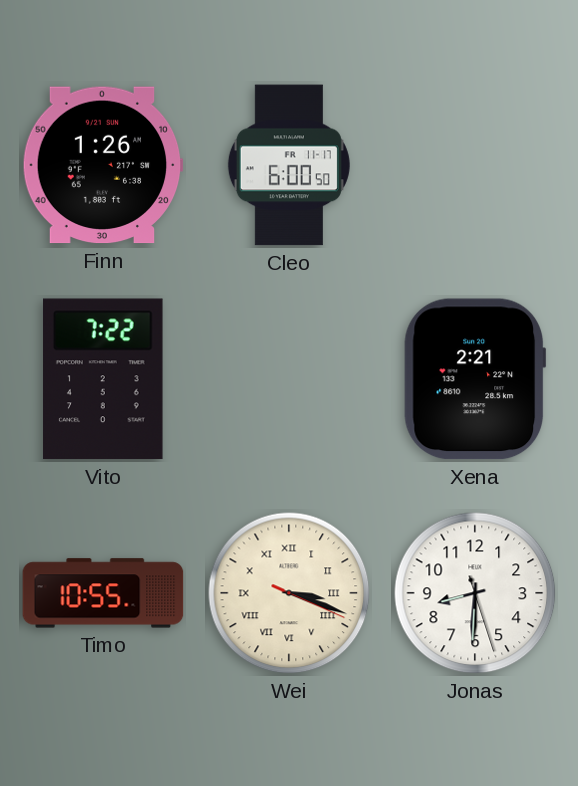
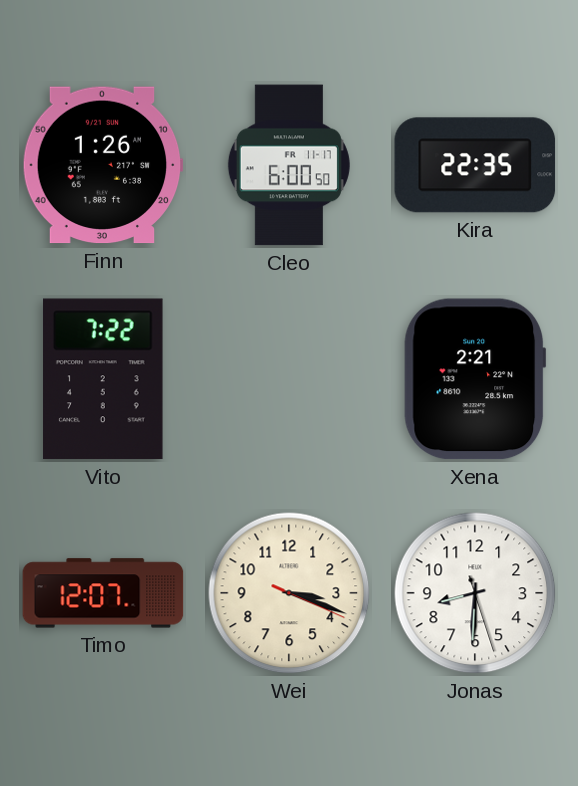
Kira: none -> 22:35
Timo: 10:55 -> 12:07
Wei numerals: Roman -> Arabic
